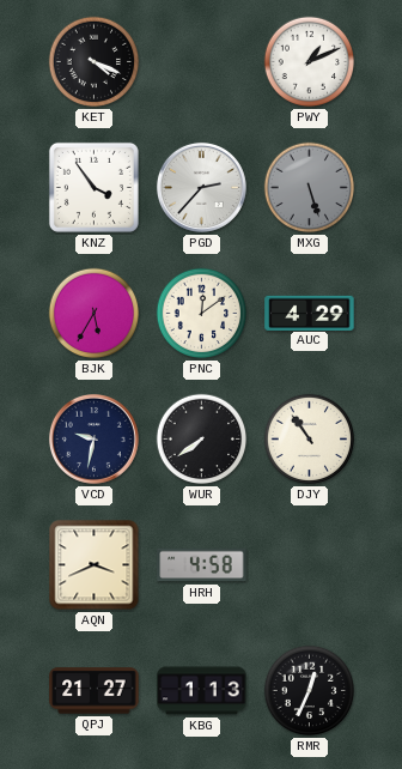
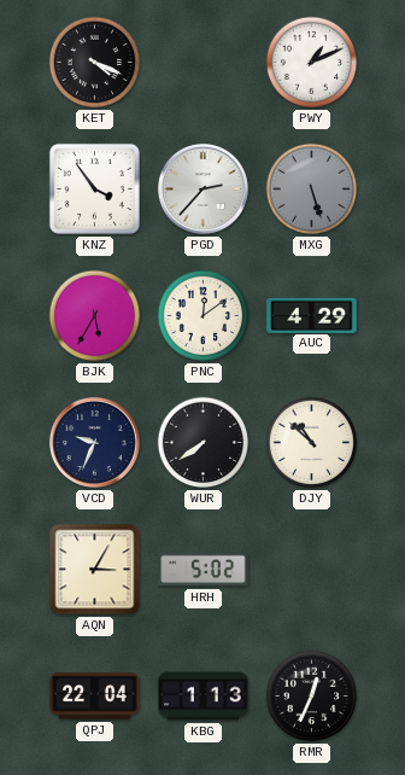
VCD: 9:32 -> 9:34
DJY: 10:54 -> 10:52
AQN: 3:41 -> 3:05
HRH: 4:58 -> 5:02
QPJ: 21:27 -> 22:04
